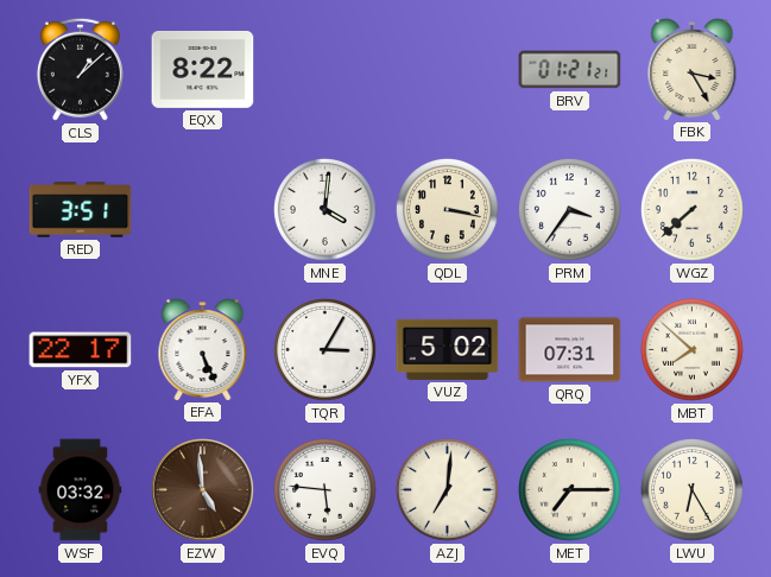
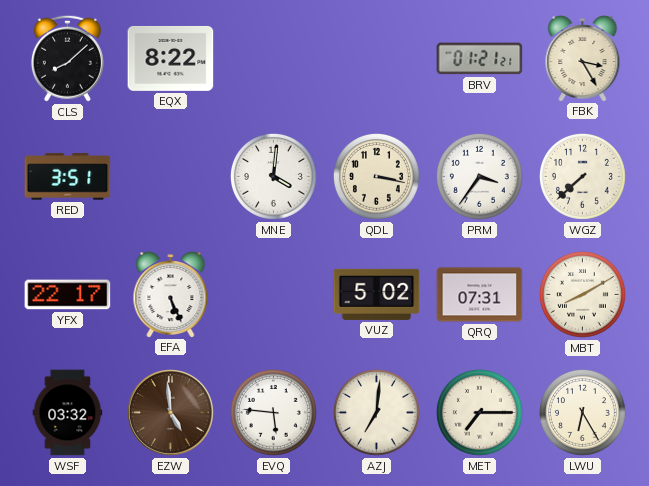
CLS: 1:08 -> 8:08
TQR: 3:05 -> none
MBT: 7:52 -> 8:10
